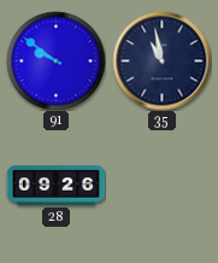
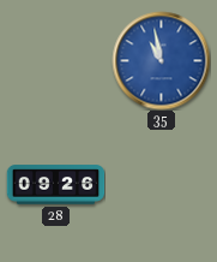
91: 9:51 -> none
35 dial: navy -> blue
